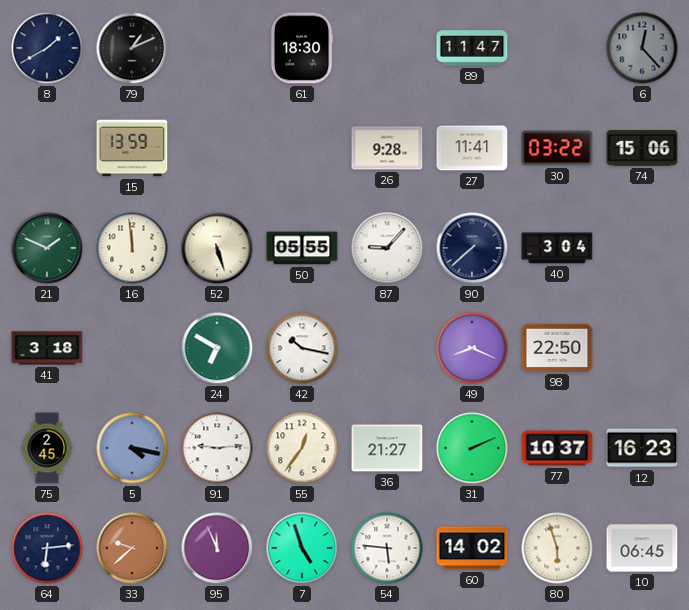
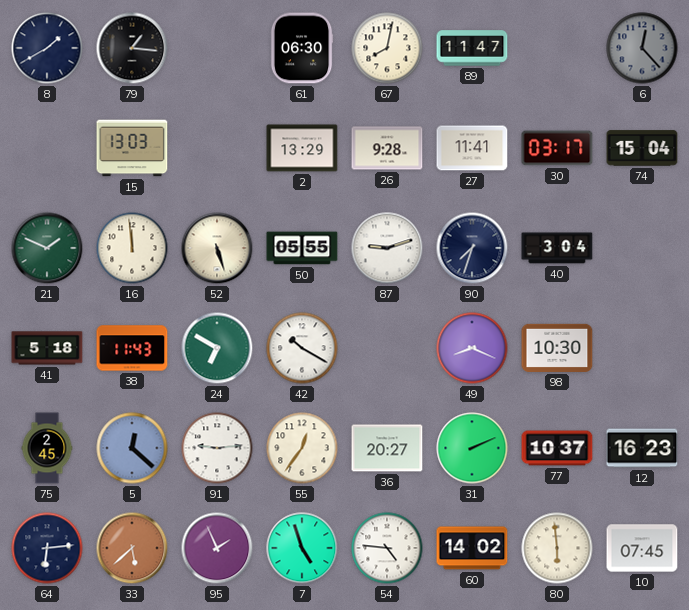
79: 1:11 -> 1:16
61: 18:30 -> 06:30
67: none -> 8:02
15: 13:59 -> 13:03
2: none -> 13:29
30: 03:22 -> 03:17
74: 15:06 -> 15:04
87: 9:07 -> 9:12
90: 7:38 -> 7:33
41: 3:18 -> 5:18
38: none -> 11:43
42: 10:17 -> 10:20
98: 22:50 -> 10:30
5: 4:17 -> 12:22
36: 21:27 -> 20:27
33: 9:38 -> 5:38
95: 11:56 -> 1:56
54: 5:46 -> 4:46
80: 5:57 -> 5:59
10: 06:45 -> 07:45
